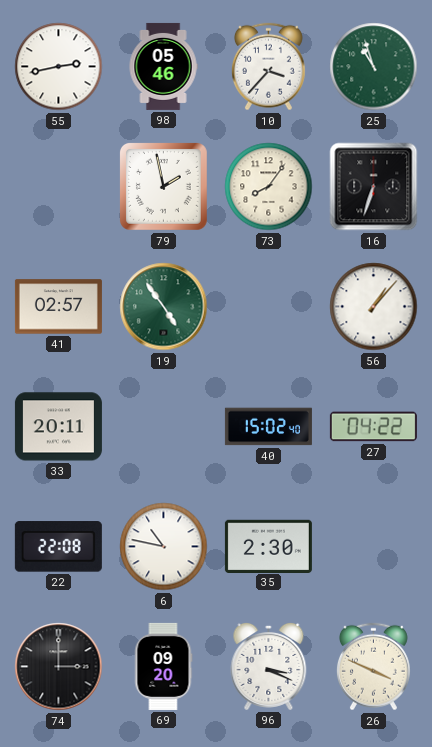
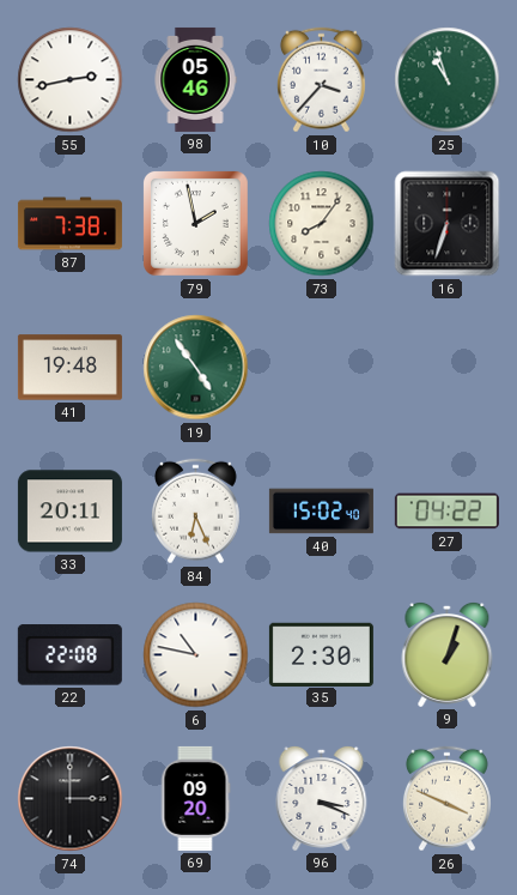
87: none -> 7:38
41: 02:57 -> 19:48
56: 1:07 -> none
84: none -> 6:26
9: none -> 1:03
